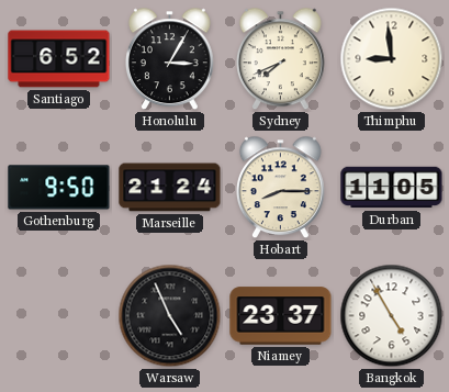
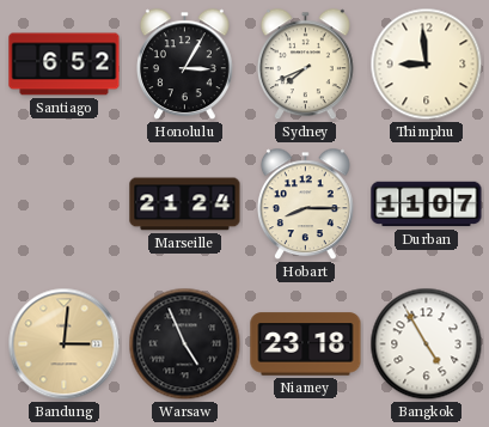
Gothenburg: 9:50 -> none
Durban: 11:05 -> 11:07
Bandung: none -> 3:01
Niamey: 23:37 -> 23:18
